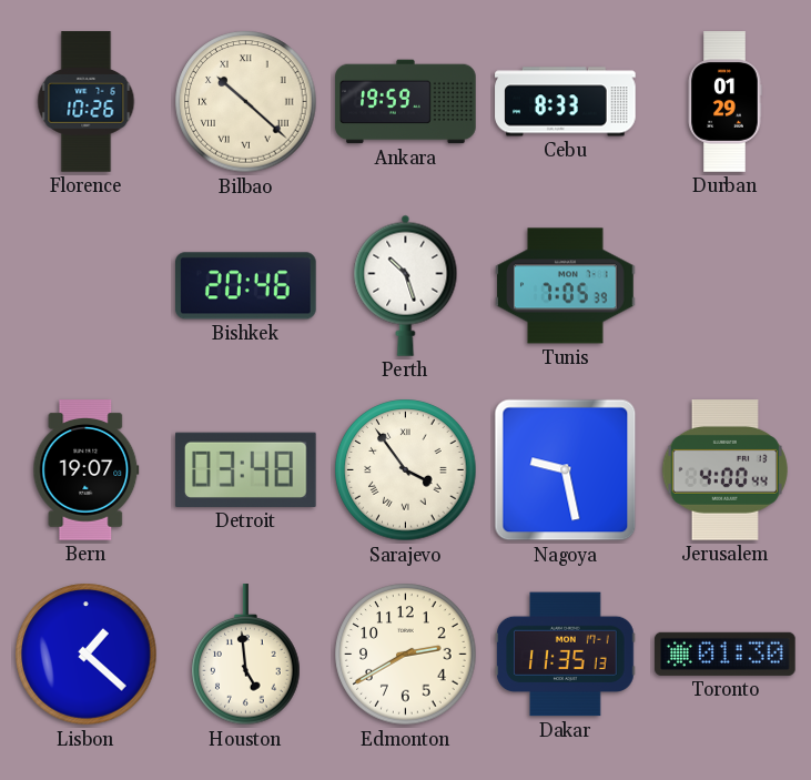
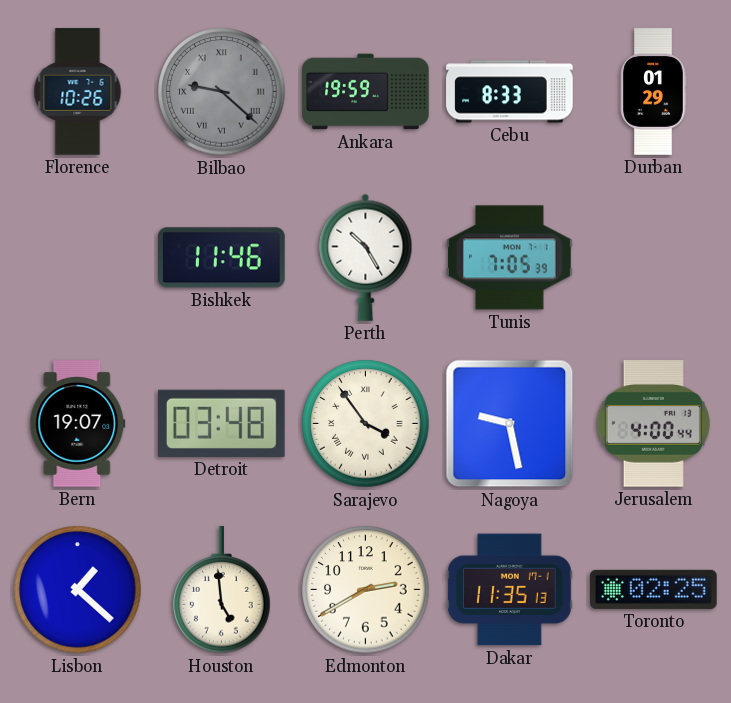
Bilbao: 10:22 -> 9:22
Bilbao dial: cream -> grey
Bishkek: 20:46 -> 11:46
Perth: 10:27 -> 10:25
Toronto: 01:30 -> 02:25
